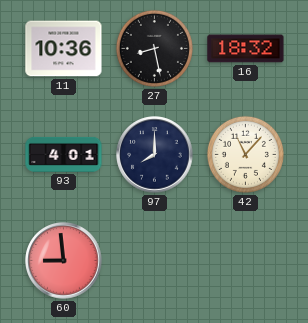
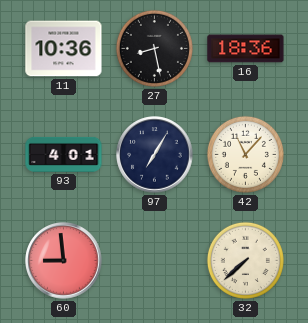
16: 18:32 -> 18:36
97: 8:00 -> 7:05
32: none -> 7:38
